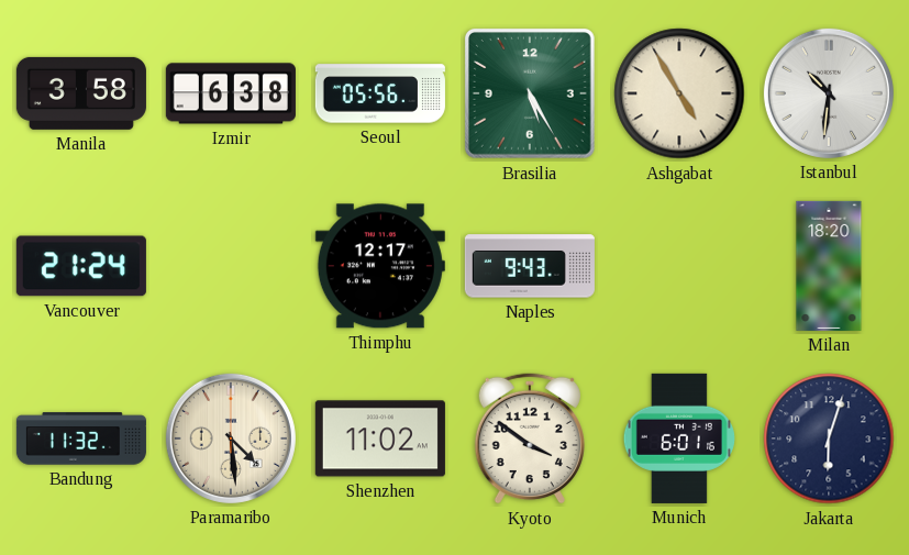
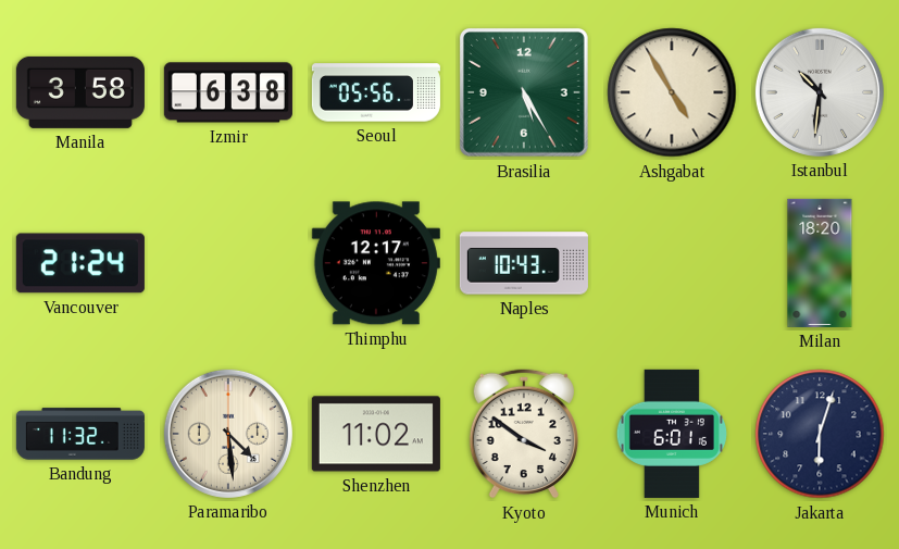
Naples: 9:43 -> 10:43
